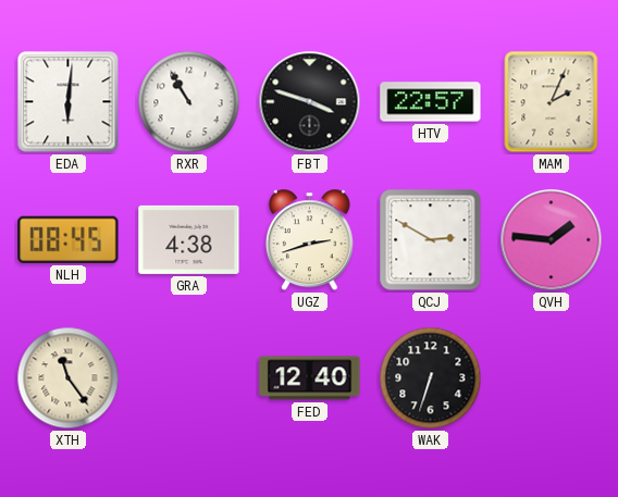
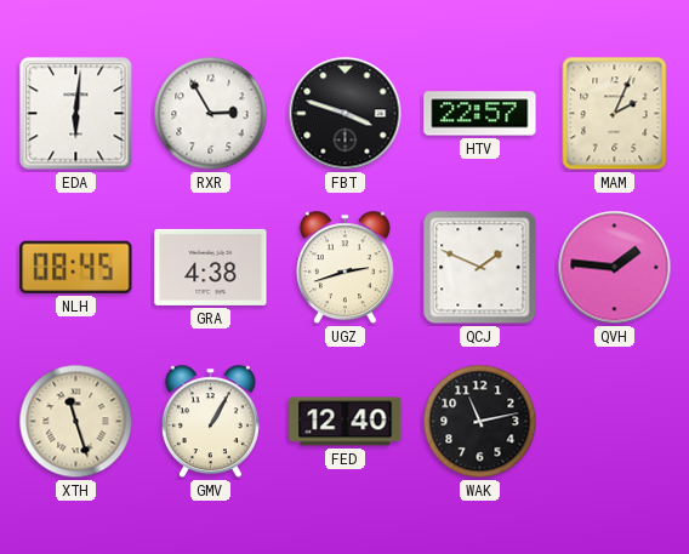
RXR: 10:55 -> 2:55
QCJ: 2:50 -> 1:49
XTH: 11:24 -> 11:27
GMV: none -> 1:05
WAK: 6:33 -> 11:13
